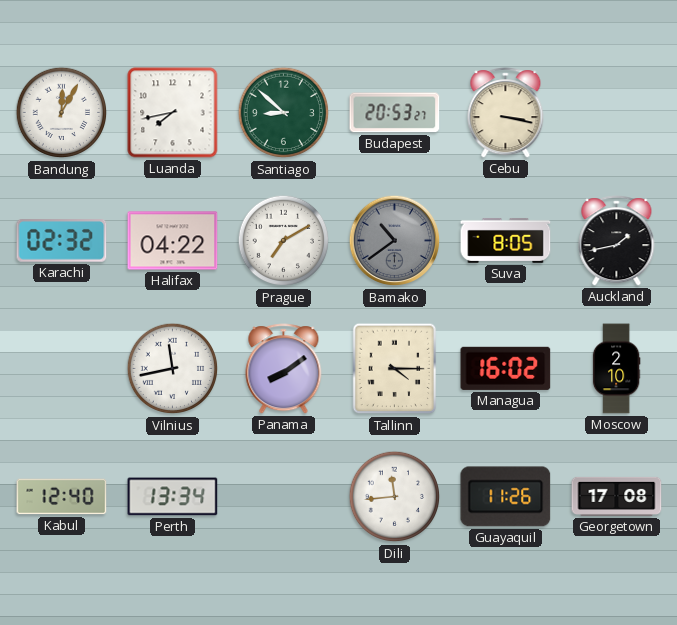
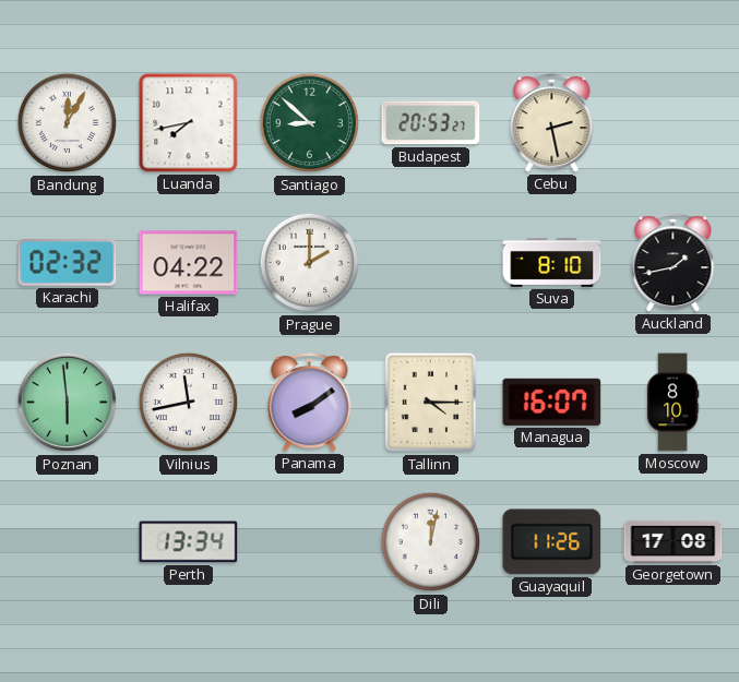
Cebu: 3:17 -> 2:28
Prague: 7:10 -> 2:00
Bamako: 10:39 -> none
Suva: 8:05 -> 8:10
Poznan: none -> 5:59
Managua: 16:02 -> 16:07
Moscow: 2:10 -> 8:10
Kabul: 12:40 -> none
Dili: 11:44 -> 12:02
